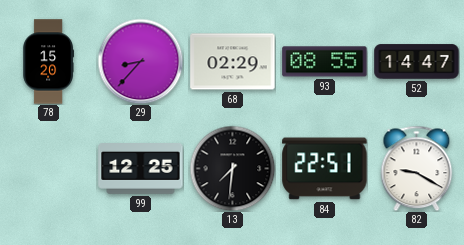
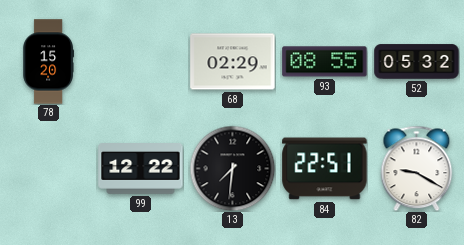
29: 8:37 -> none
52: 14:47 -> 05:32
99: 12:25 -> 12:22
